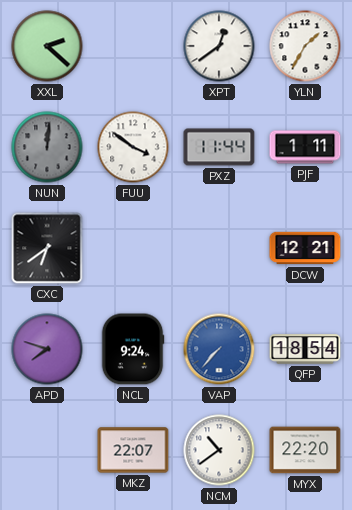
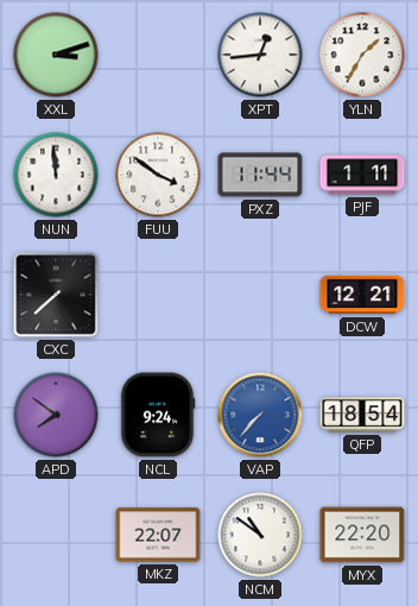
XXL: 2:22 -> 3:12
XPT: 12:39 -> 12:44
NUN: 12:01 -> 11:59
NUN dial: grey -> white
CXC: 6:39 -> 7:38
APD: 7:48 -> 7:51
NCM: 10:39 -> 10:51
